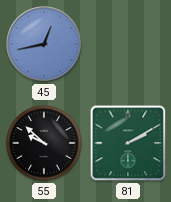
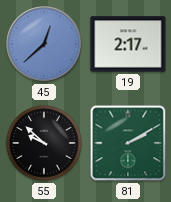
45: 12:43 -> 12:38
19: none -> 2:17
